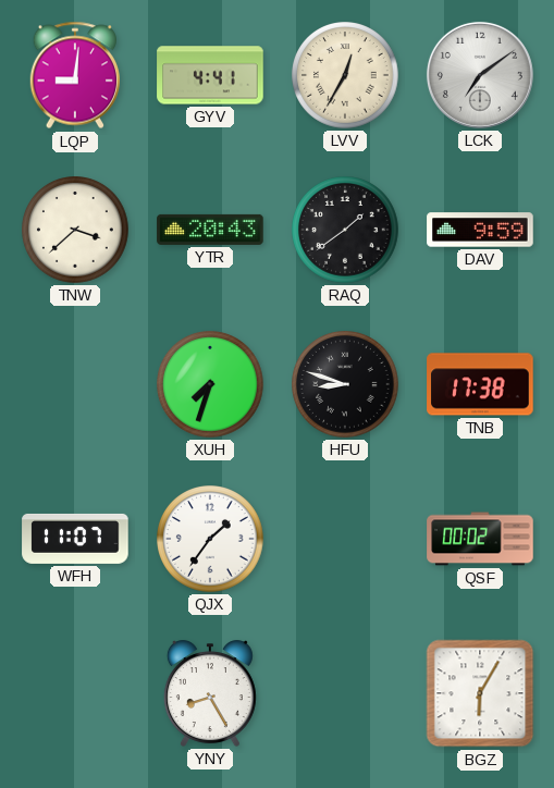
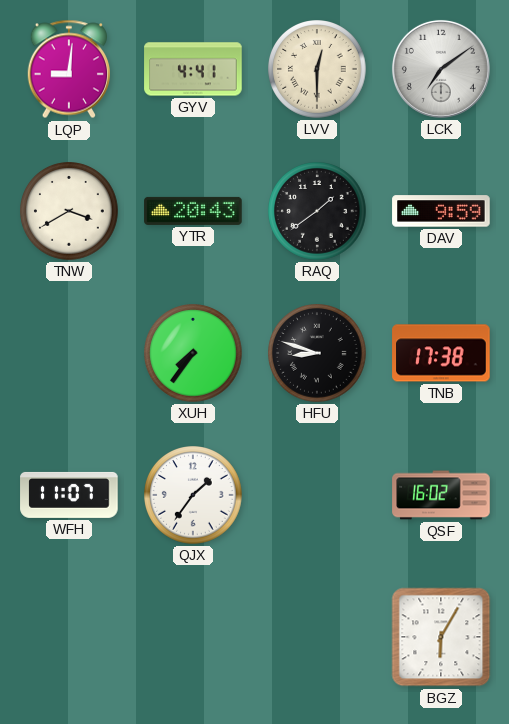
LVV: 12:35 -> 12:30
TNW: 3:38 -> 3:40
XUH: 7:33 -> 7:36
QSF: 00:02 -> 16:02
YNY: 8:25 -> none
